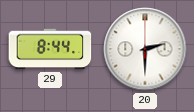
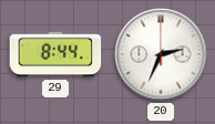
20: 2:30 -> 2:34
